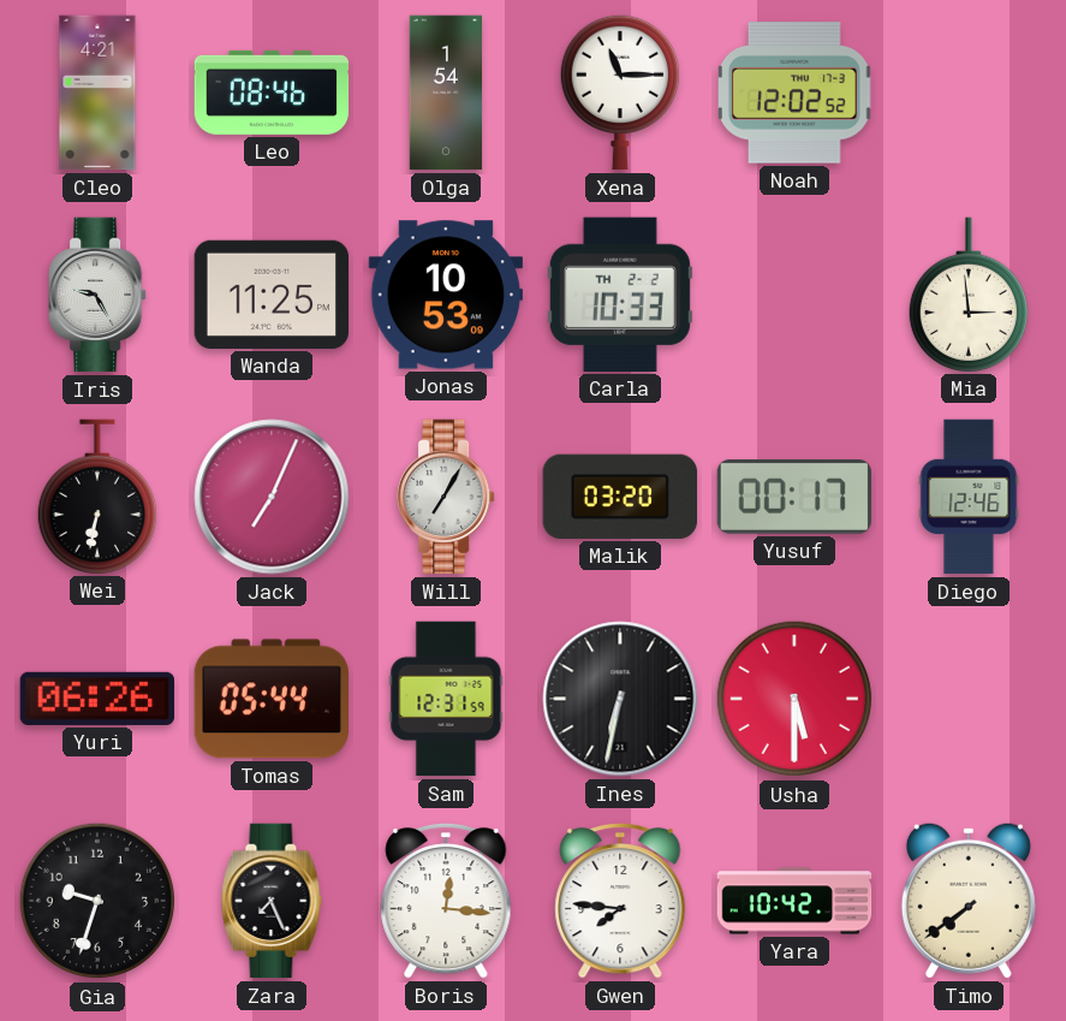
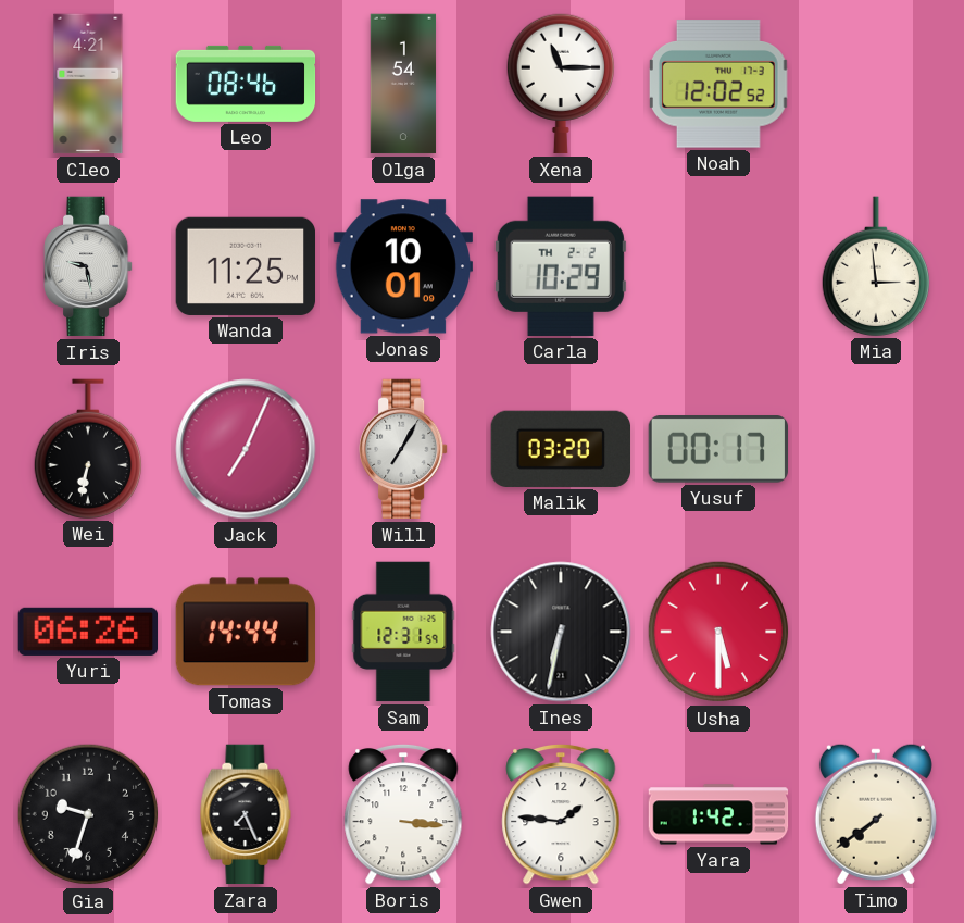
Iris: 9:25 -> 9:28
Jonas: 10:53 -> 10:01
Carla: 10:33 -> 10:29
Diego: 12:46 -> none
Tomas: 05:44 -> 14:44
Boris: 12:16 -> 3:16
Gwen: 7:46 -> 1:46
Yara: 10:42 -> 1:42
